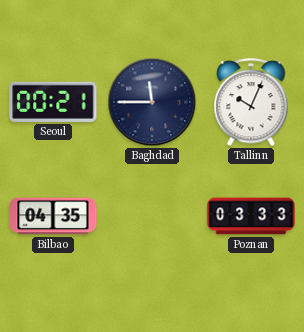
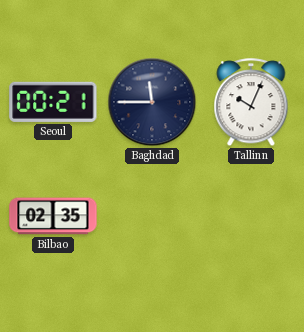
Bilbao: 04:35 -> 02:35
Poznan: 03:33 -> none
